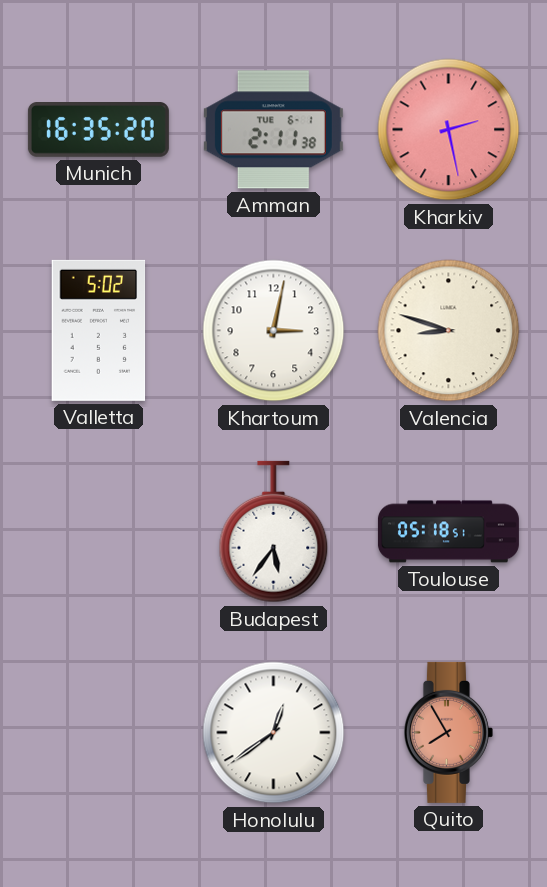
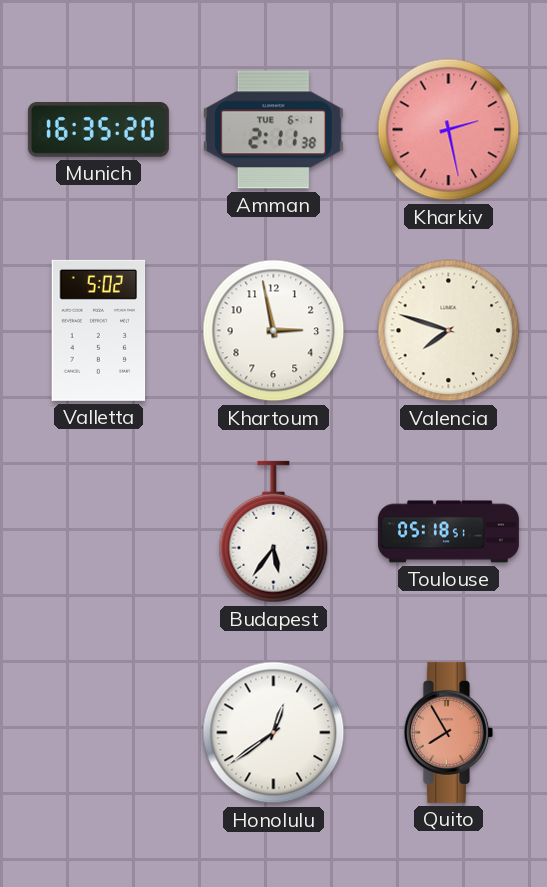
Khartoum: 3:02 -> 2:58
Valencia: 8:48 -> 7:48
